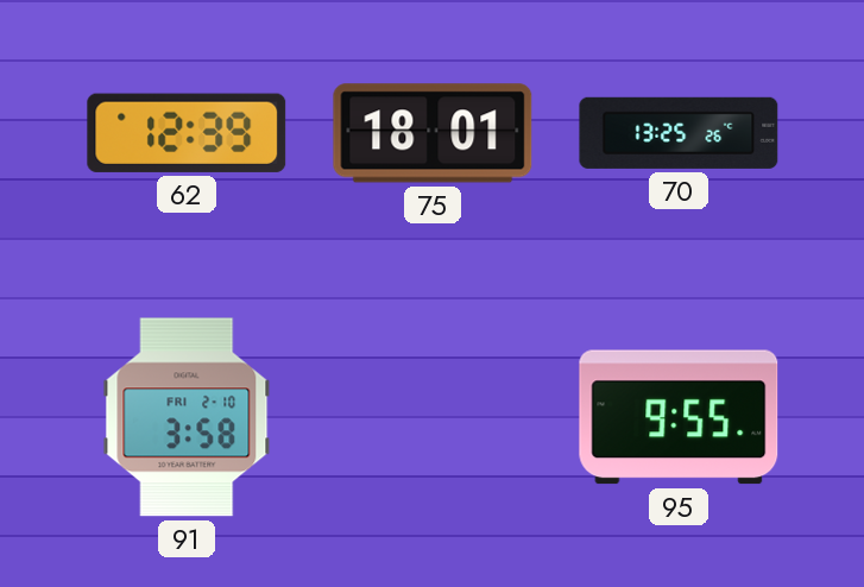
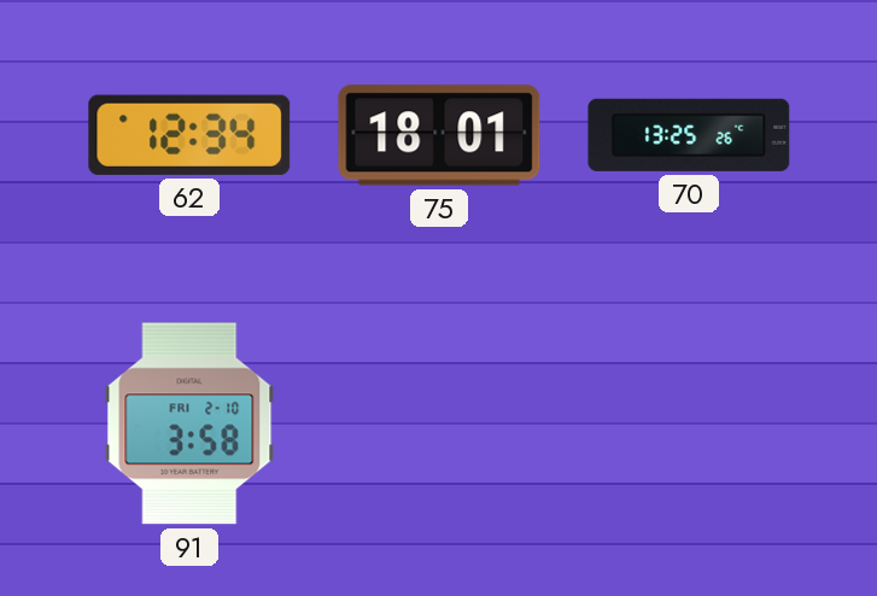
62: 12:39 -> 12:34
95: 9:55 -> none
